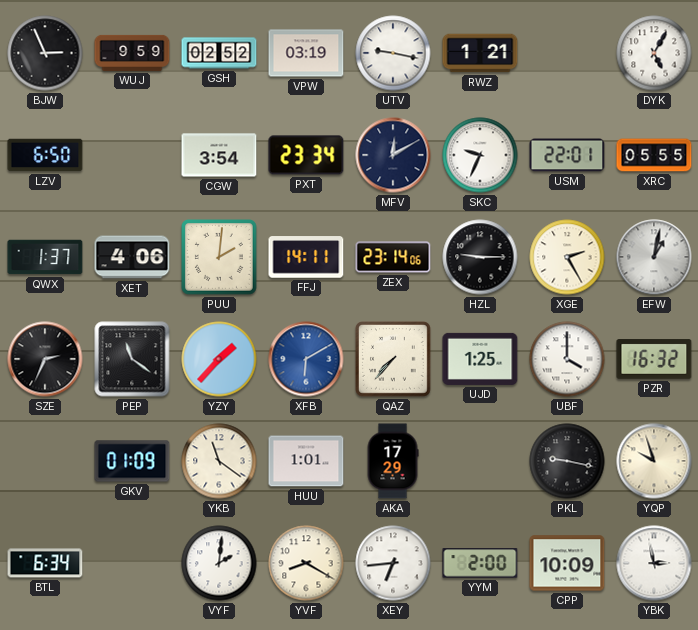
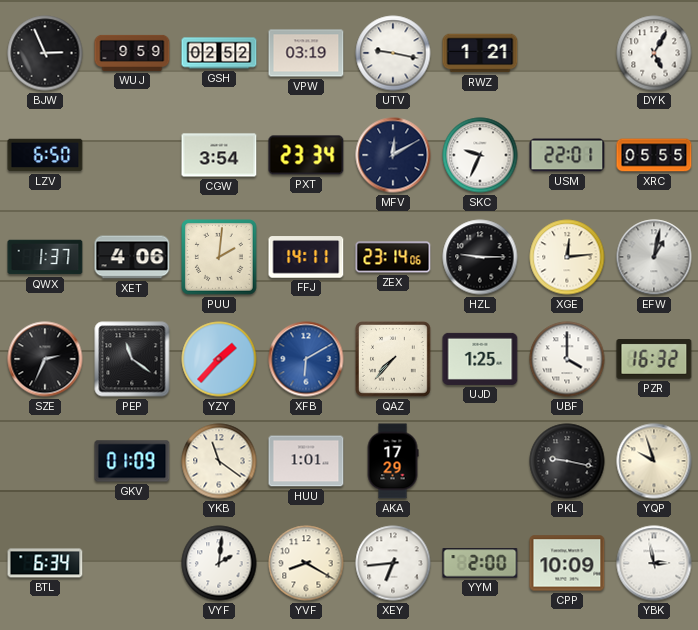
XGE: 2:25 -> 12:14
